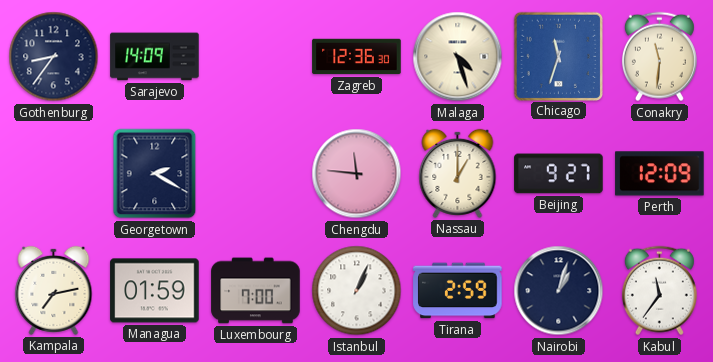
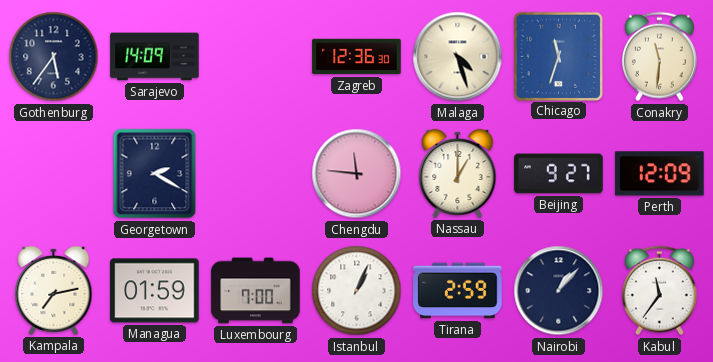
Gothenburg: 8:36 -> 5:36
Nairobi: 1:03 -> 1:07
